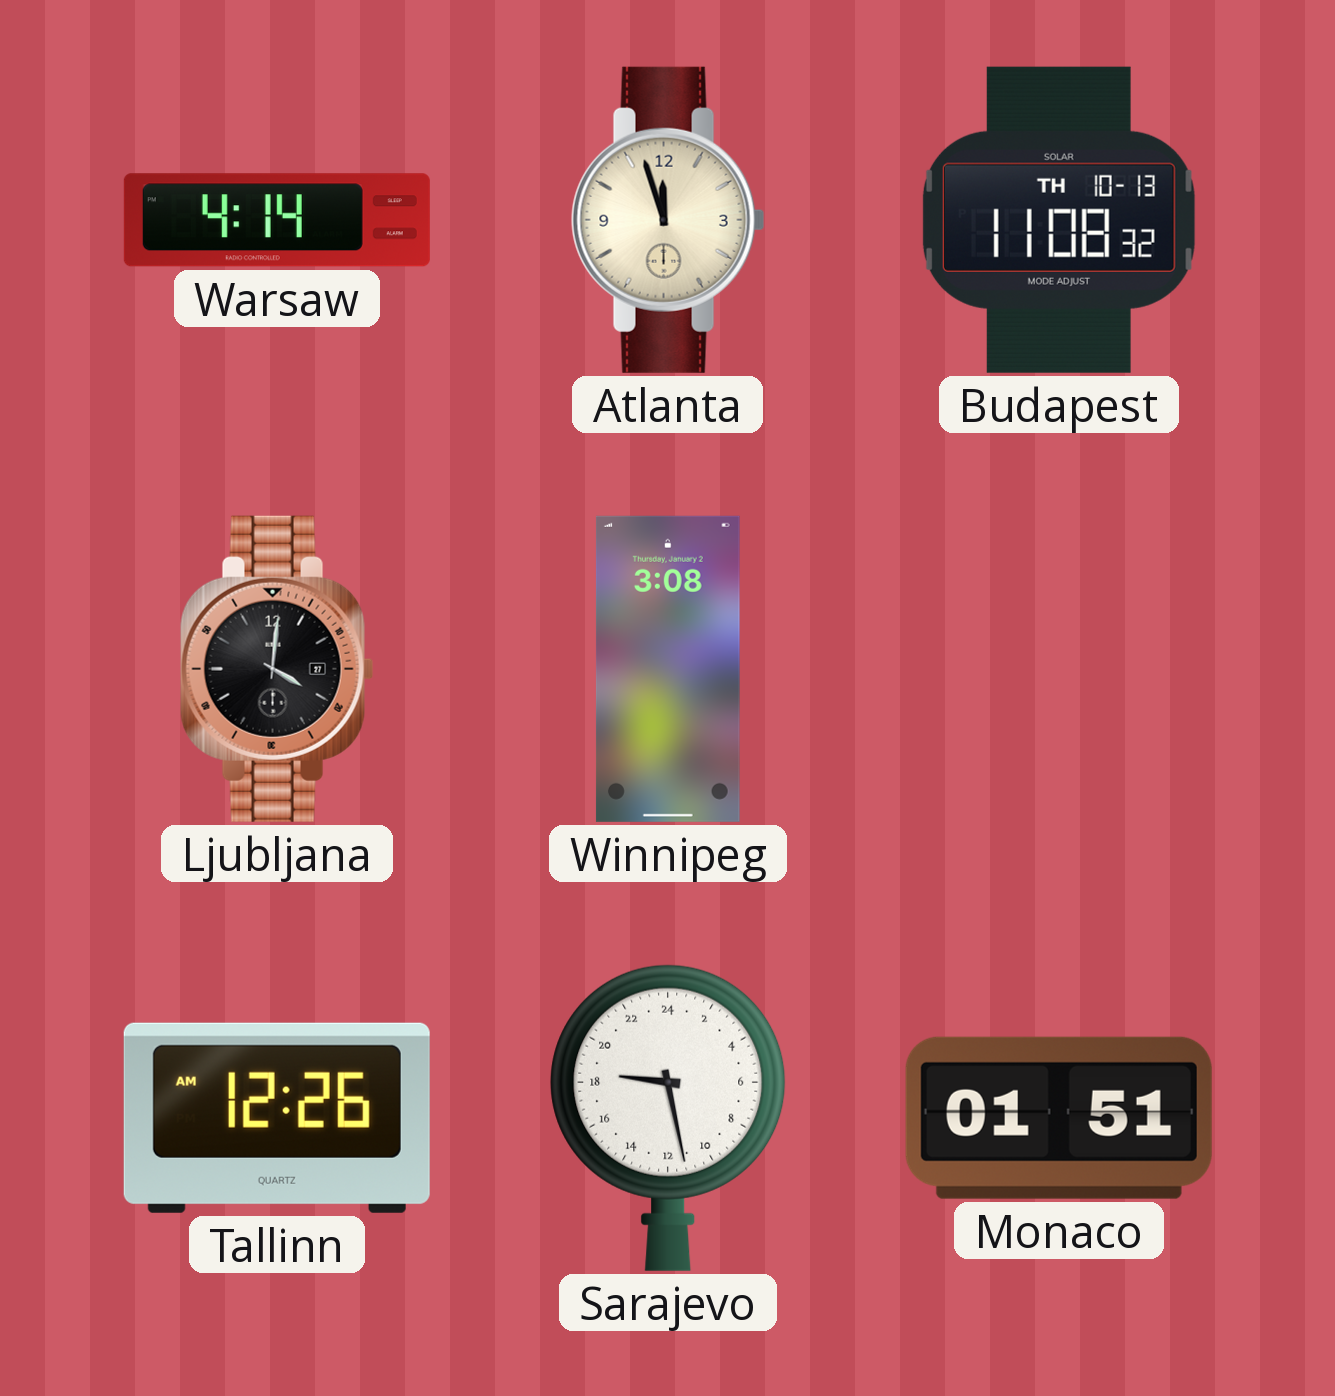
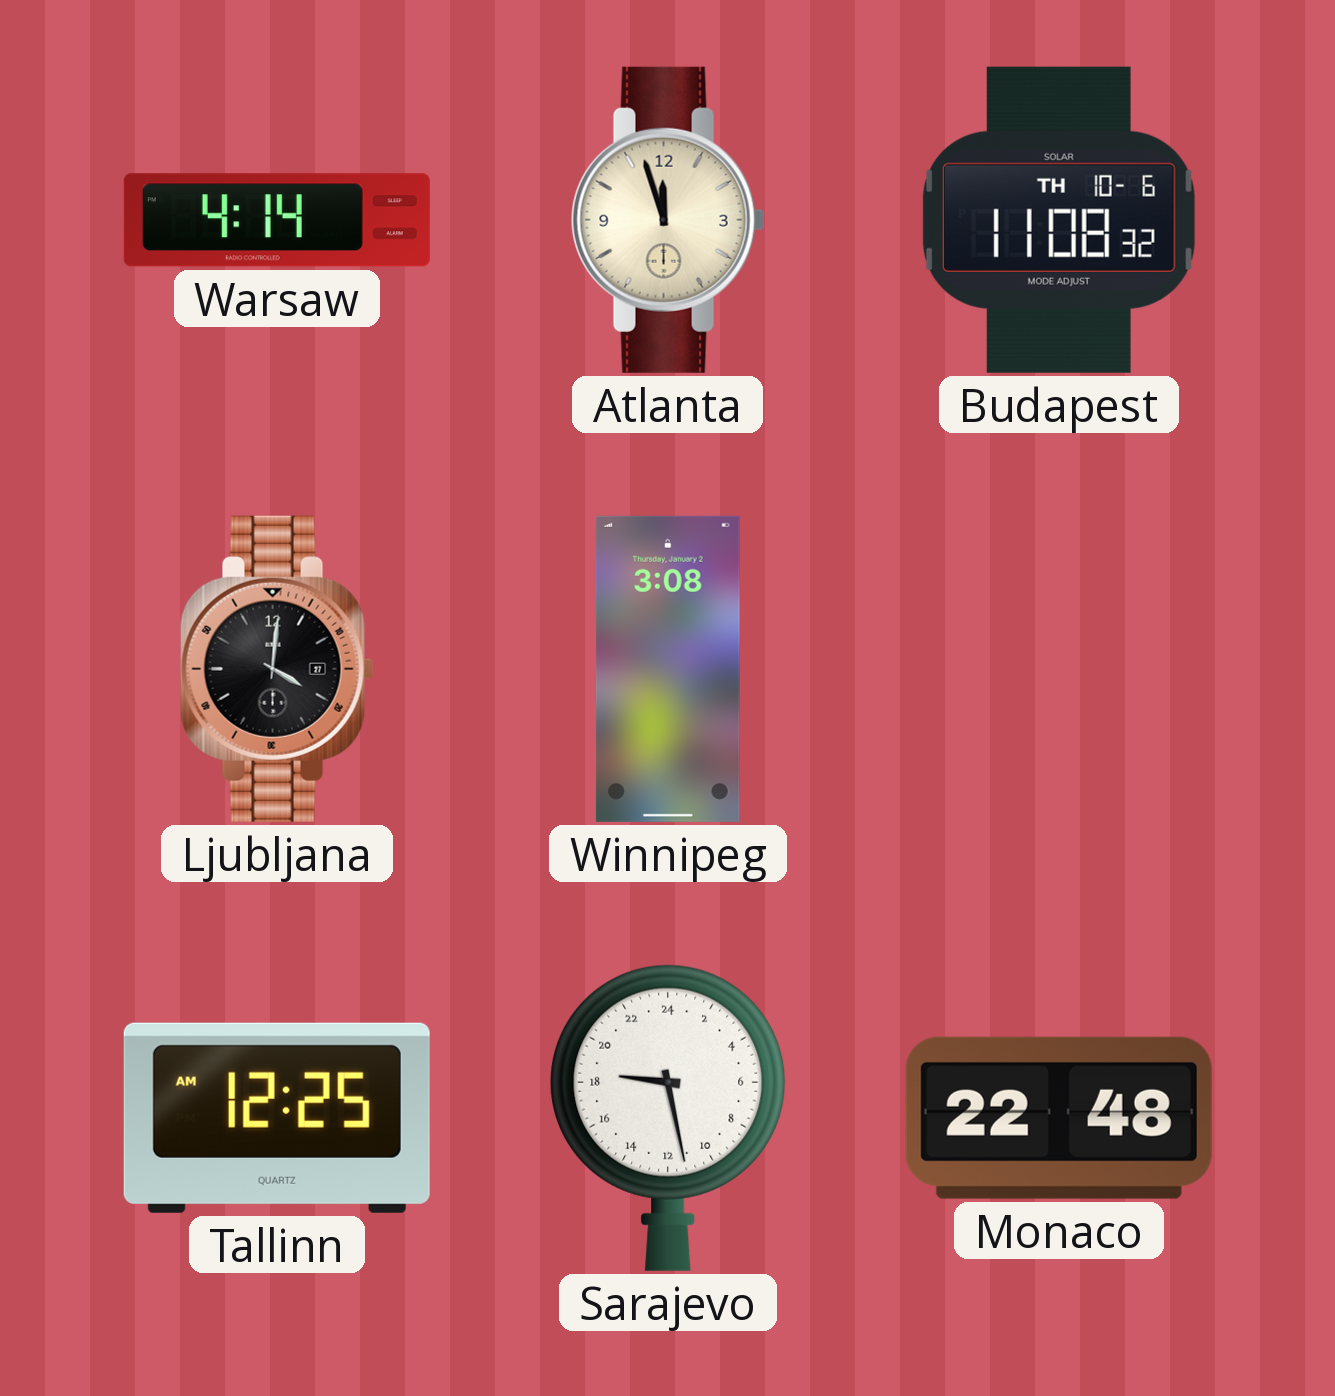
Budapest date: TH 10-13 -> TH 10-6
Tallinn: 12:26 -> 12:25
Monaco: 01:51 -> 22:48
